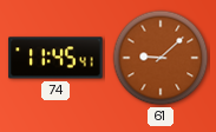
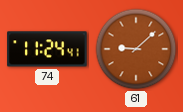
74: 11:45 -> 11:24
